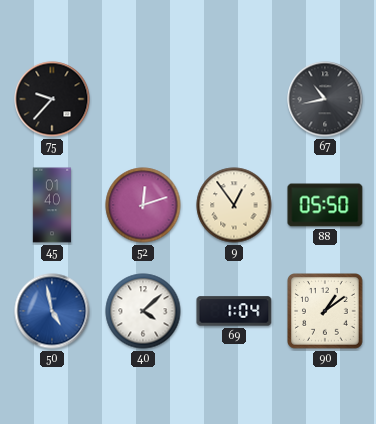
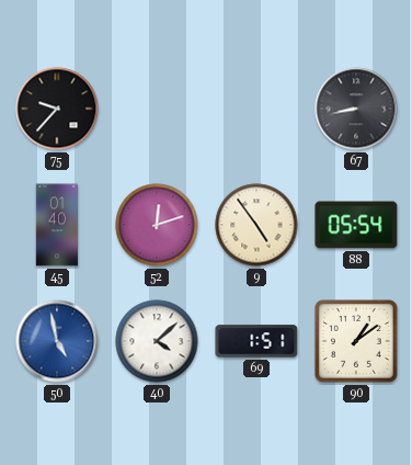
67: 10:43 -> 8:43
9: 12:54 -> 4:54
88: 05:50 -> 05:54
69: 1:04 -> 1:51
